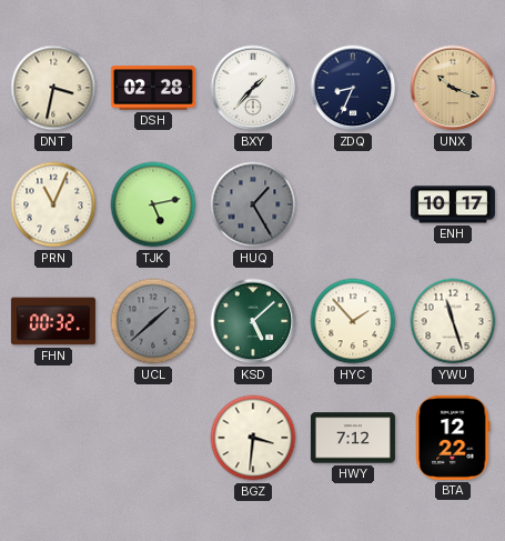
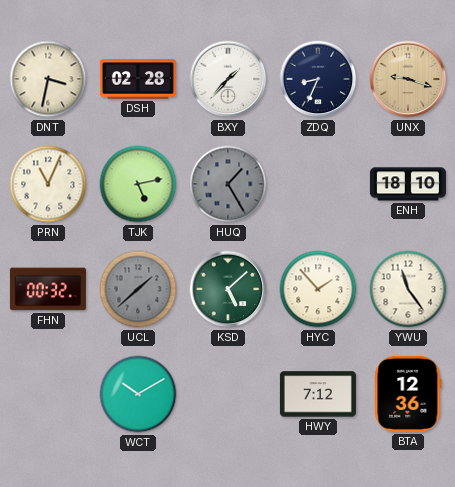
UNX: 10:18 -> 9:18
ENH: 10:17 -> 18:10
YWU: 11:27 -> 11:24
WCT: none -> 10:10
BGZ: 3:31 -> none
BTA: 12:22 -> 12:36
